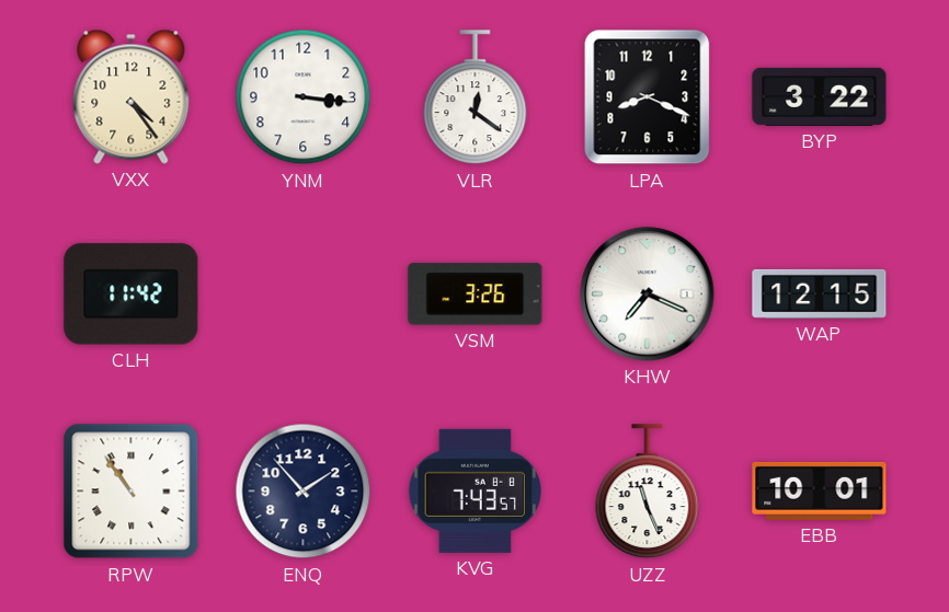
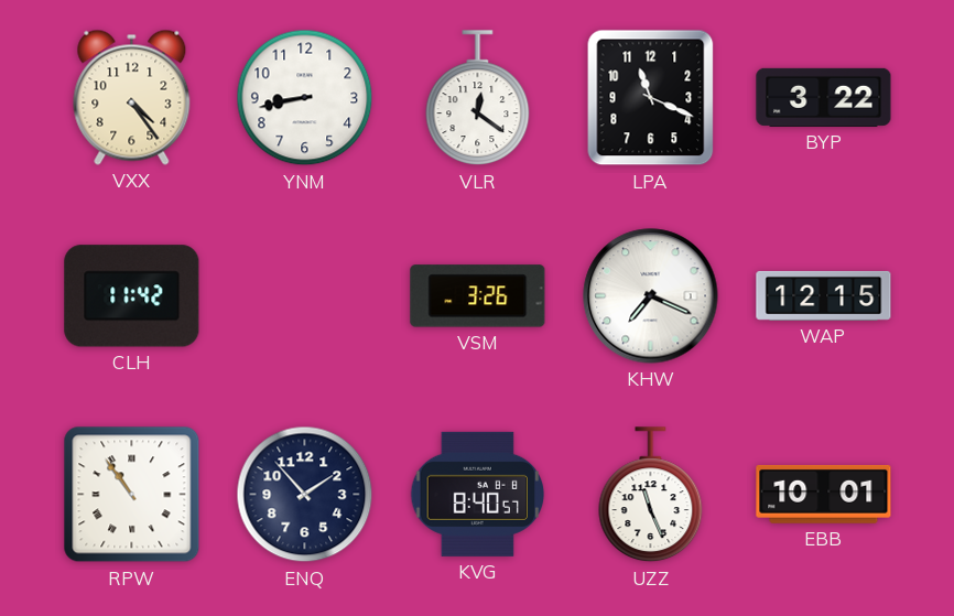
YNM: 3:16 -> 8:43
LPA: 8:19 -> 11:19
KVG: 7:43 -> 8:40
